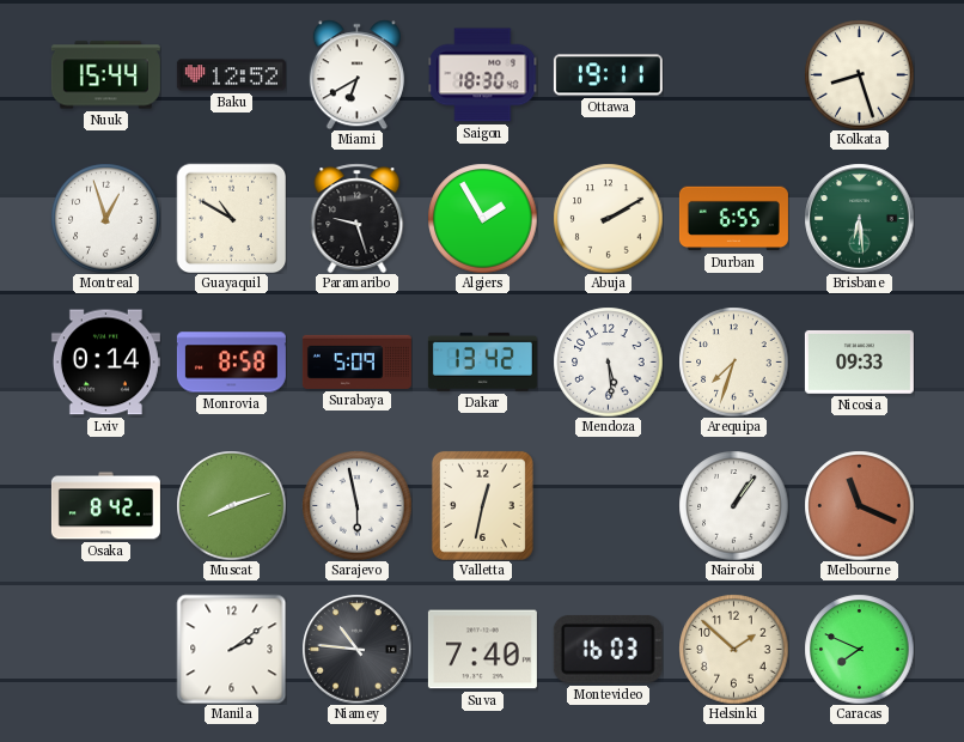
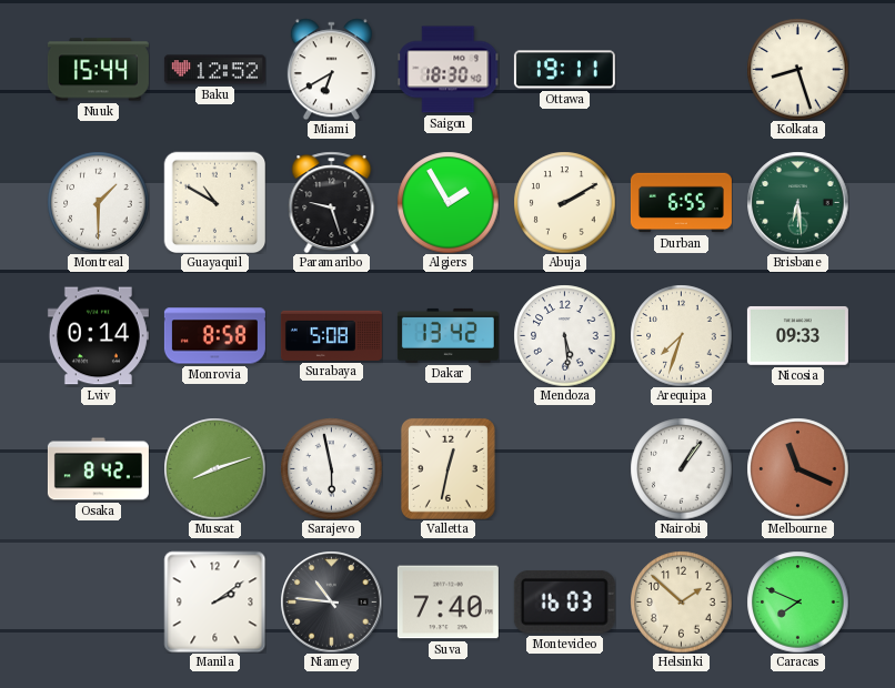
Montreal: 12:57 -> 1:30
Surabaya: 5:09 -> 5:08
